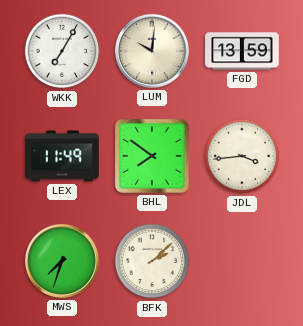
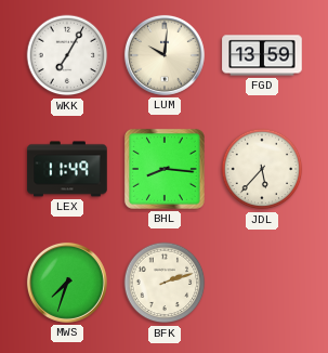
BHL: 7:51 -> 8:16
JDL: 3:44 -> 5:37
BFK: 2:08 -> 2:12
